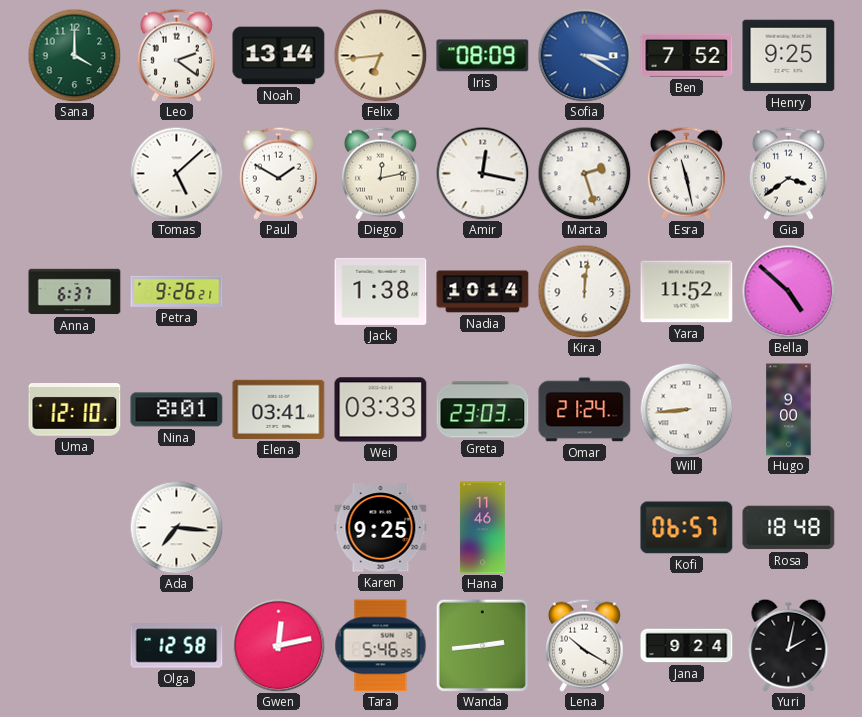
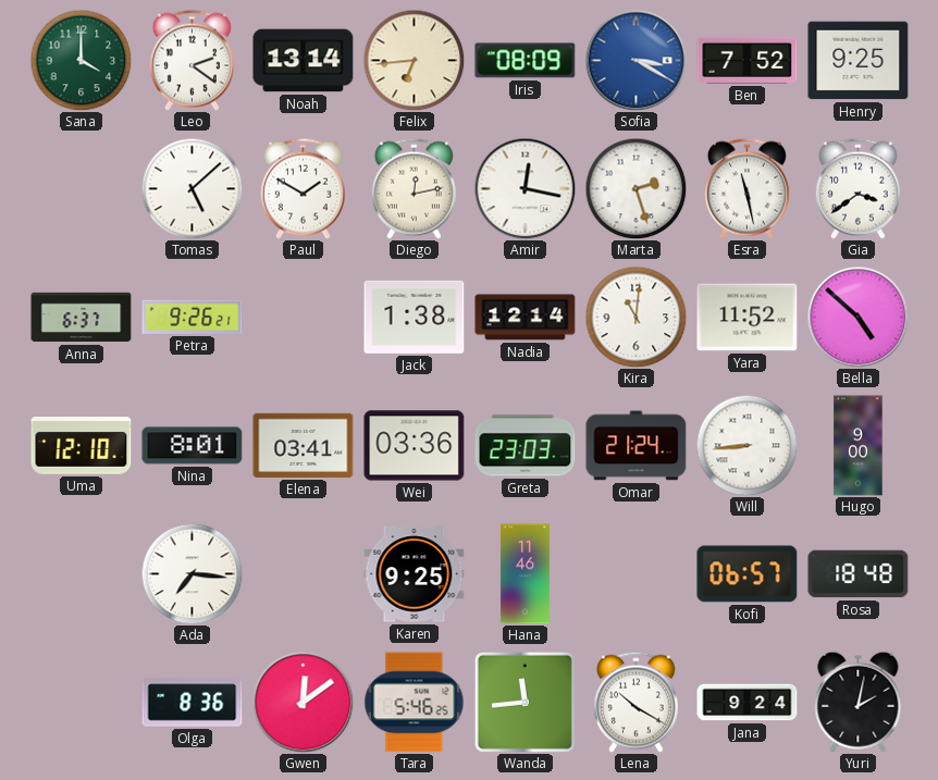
Nadia: 10:14 -> 12:14
Kira: 12:01 -> 11:01
Wei: 03:33 -> 03:36
Olga: 12:58 -> 8:36
Gwen: 12:13 -> 12:09
Wanda: 2:44 -> 11:44
